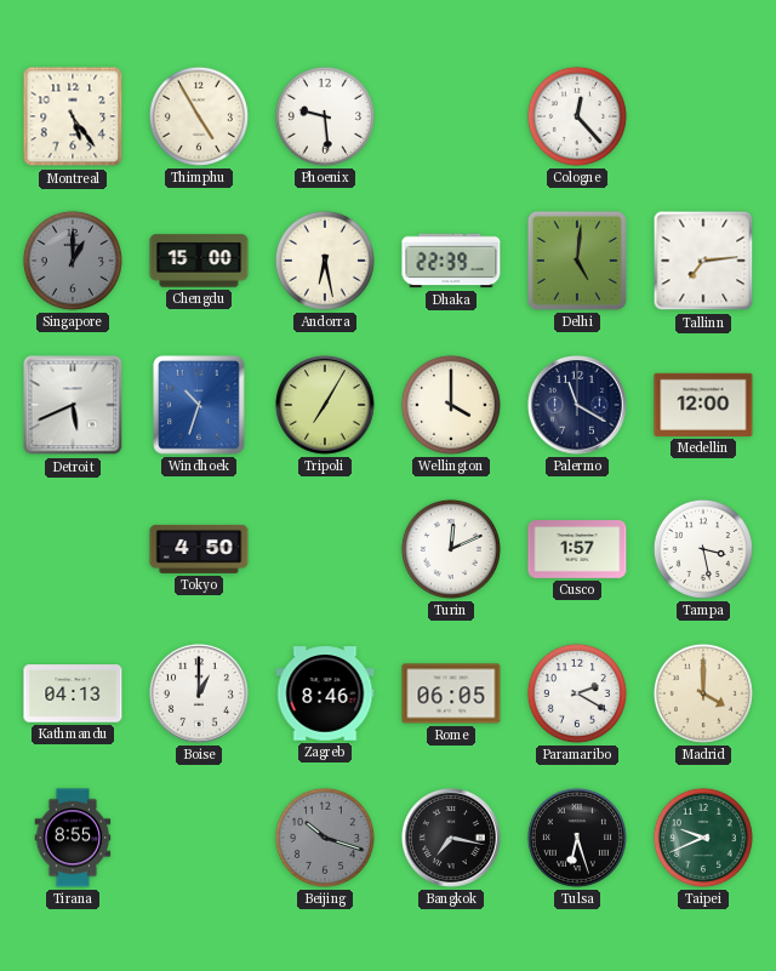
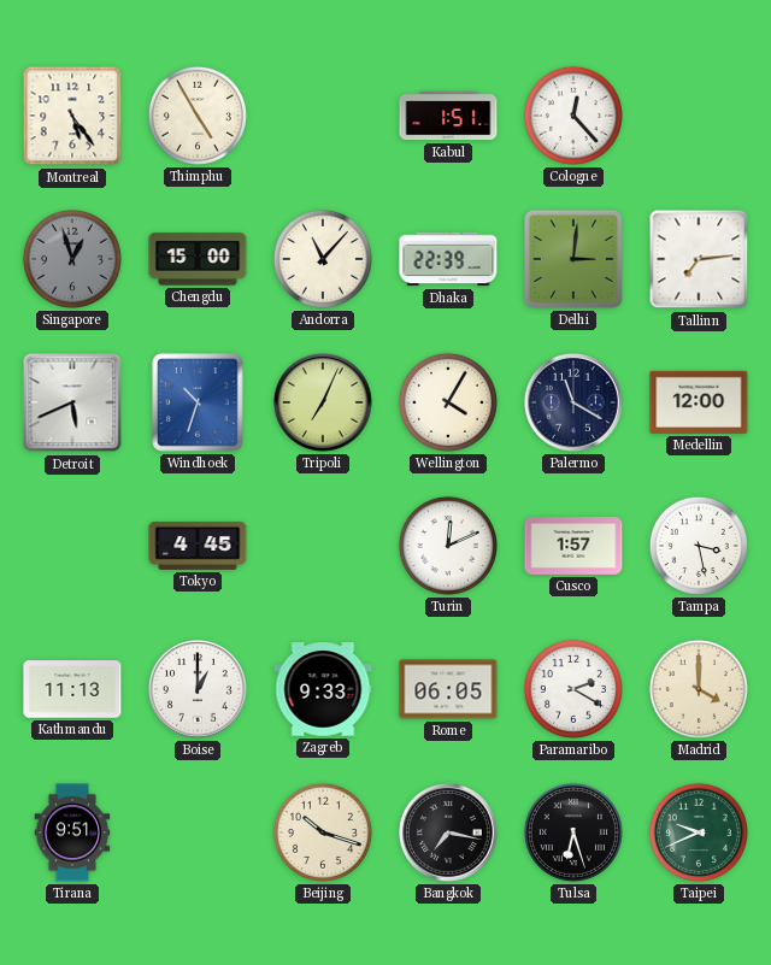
Phoenix: 9:29 -> none
Kabul: none -> 1:51
Singapore: 1:00 -> 12:57
Andorra: 6:28 -> 11:07
Delhi: 5:01 -> 3:01
Tripoli: 7:05 -> 7:04
Wellington: 4:00 -> 4:05
Tokyo: 4:50 -> 4:45
Kathmandu: 04:13 -> 11:13
Zagreb: 8:46 -> 9:33
Tirana: 8:55 -> 9:51
Beijing dial: grey -> cream
